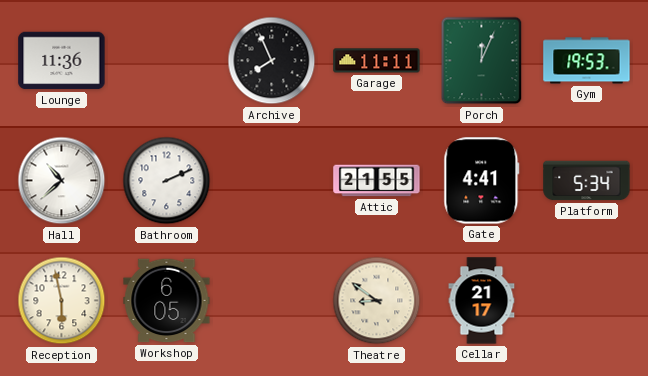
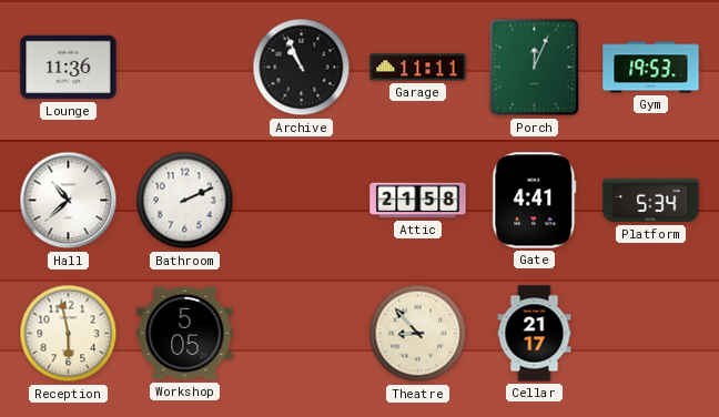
Archive: 7:56 -> 10:56
Attic: 21:55 -> 21:58
Workshop: 6:05 -> 5:05
Theatre: 8:51 -> 8:53
